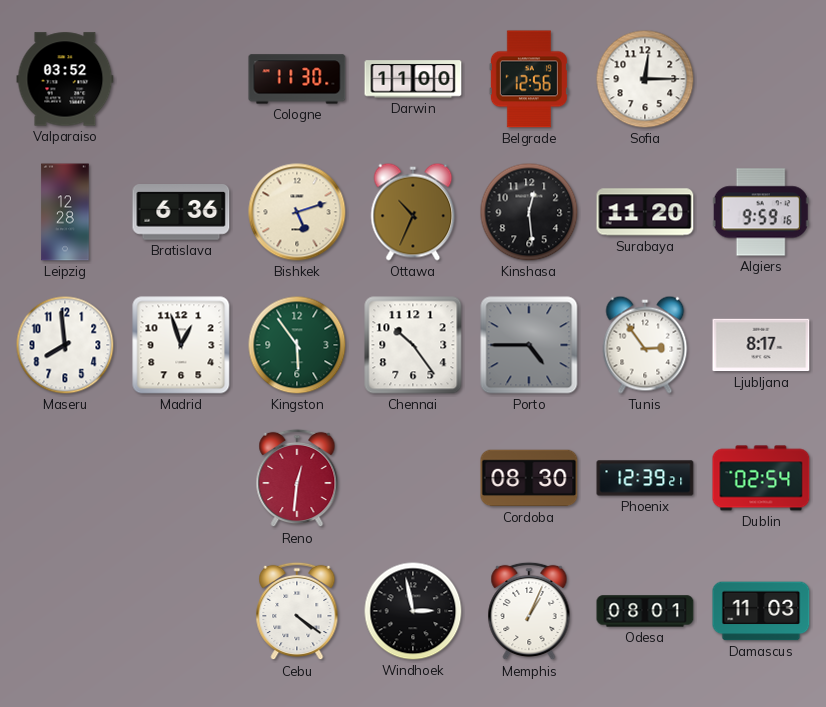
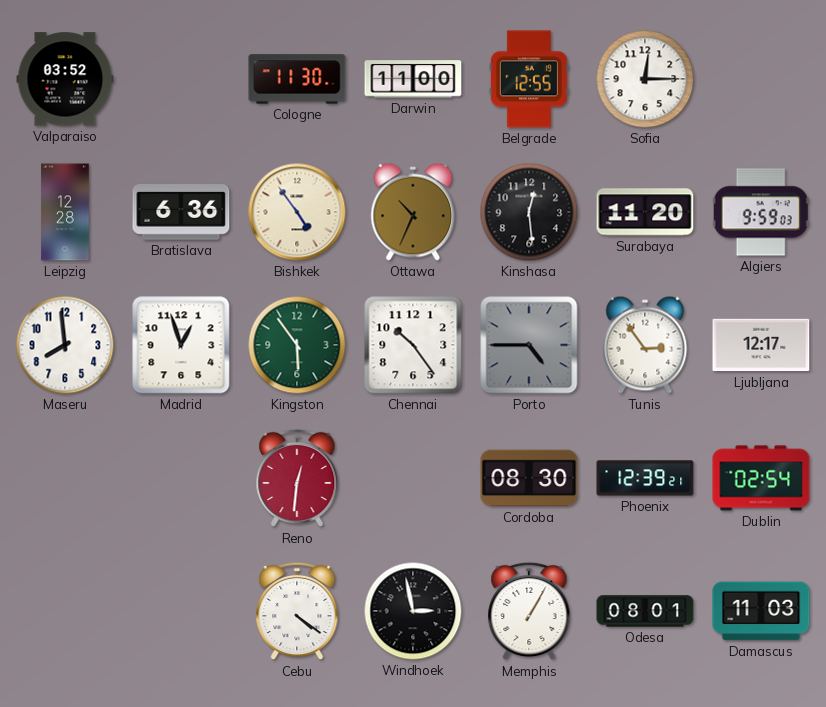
Belgrade: 12:56 -> 12:55
Bishkek: 5:12 -> 4:54
Algiers: 9:59:16 -> 9:59:03
Ljubljana: 8:17 -> 12:17
Memphis: 1:04 -> 1:05
